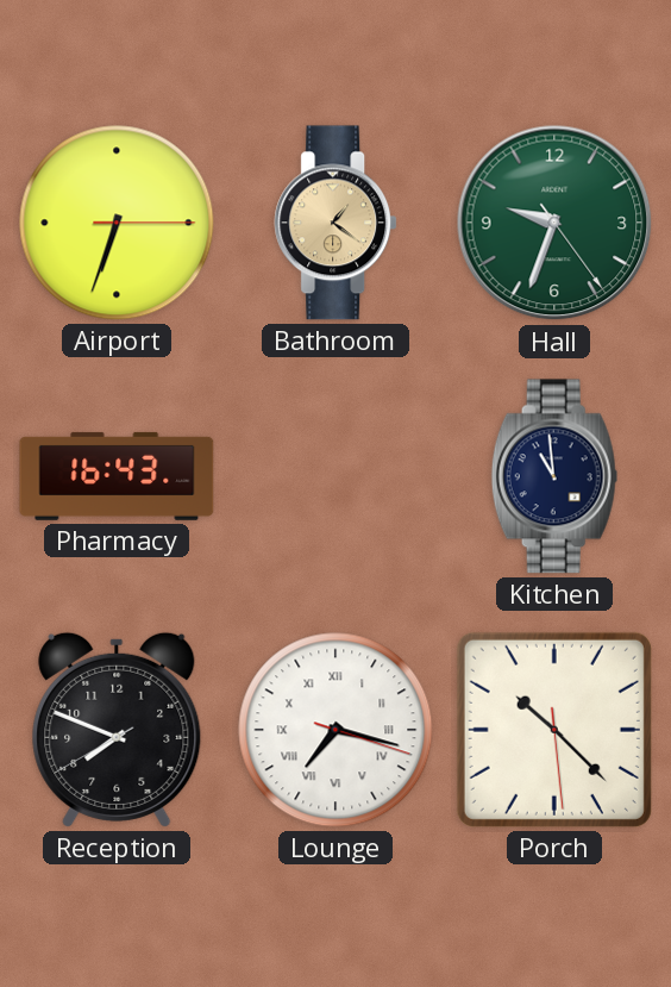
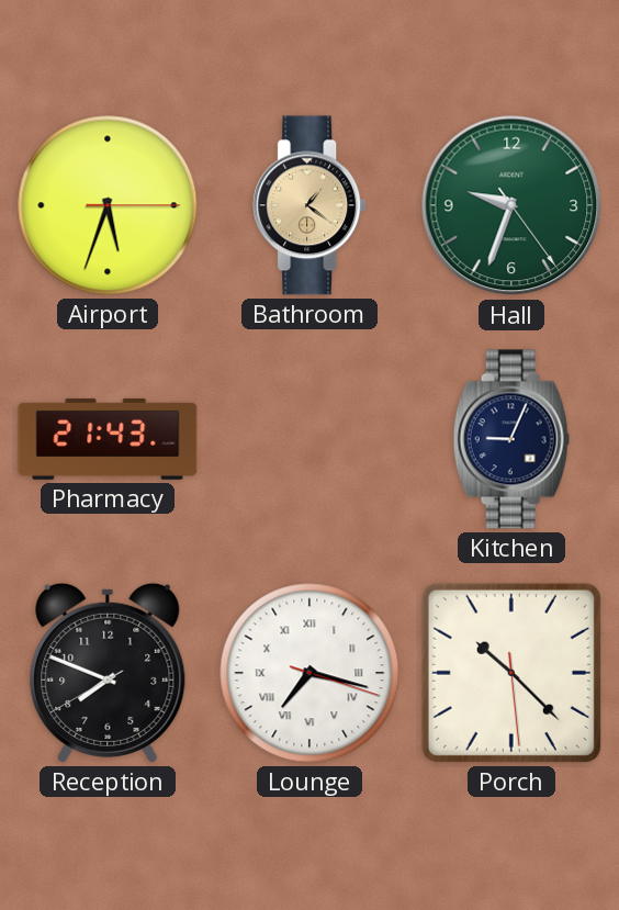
Airport: 6:33 -> 5:33
Pharmacy: 16:43 -> 21:43
Kitchen: 10:59 -> 9:04
